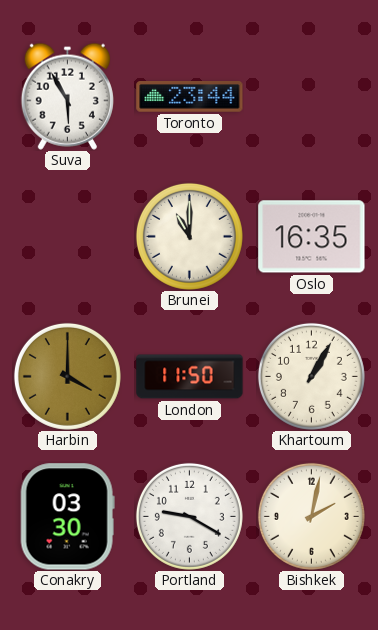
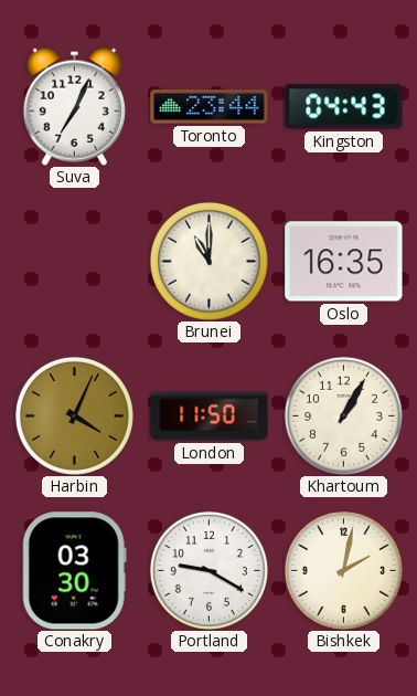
Suva: 5:55 -> 7:04
Kingston: none -> 04:43
Harbin: 4:00 -> 4:04
